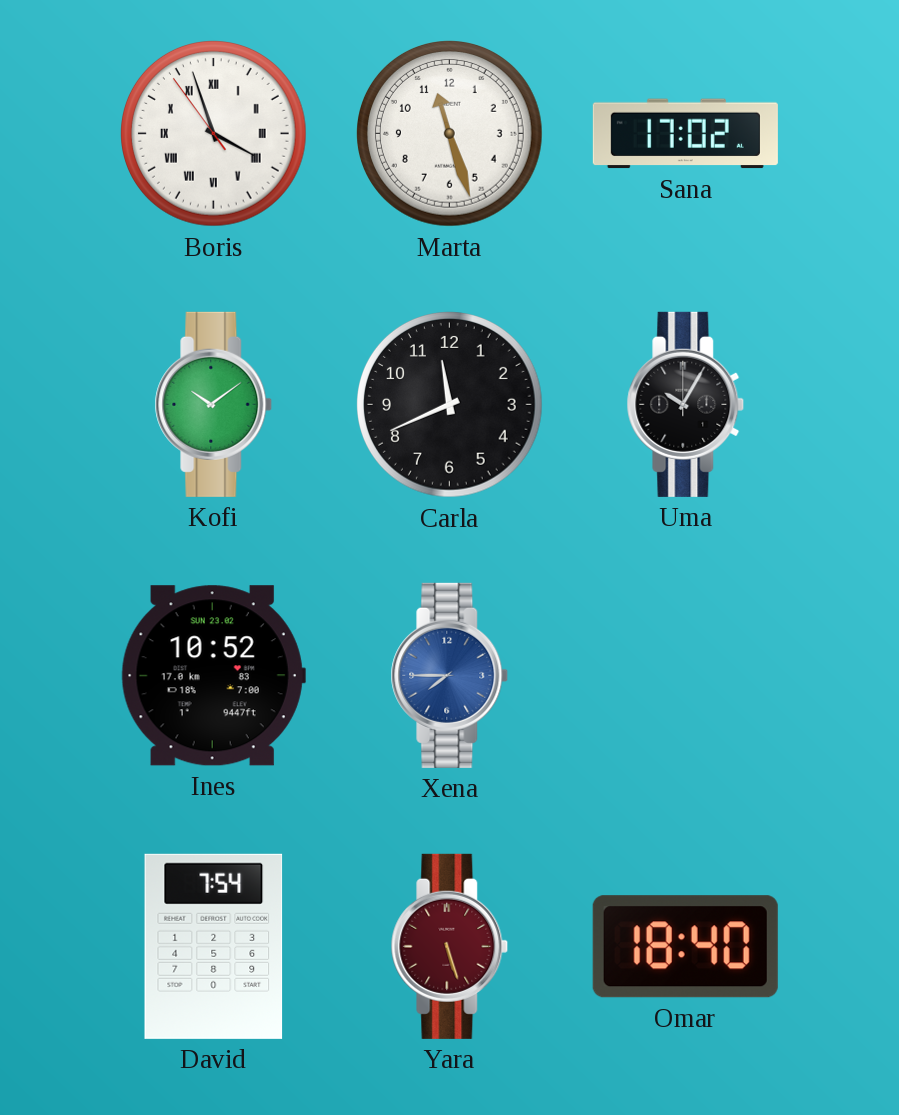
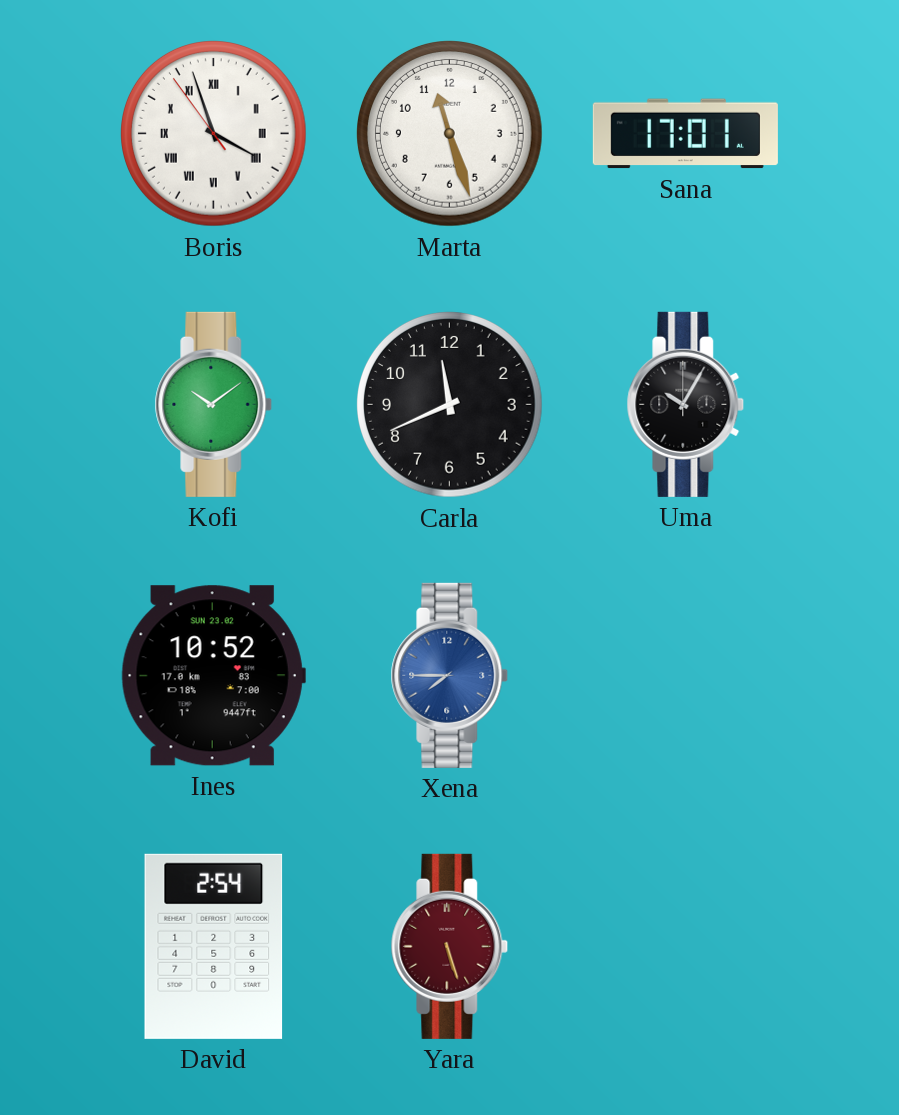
Sana: 17:02 -> 17:01
David: 7:54 -> 2:54
Omar: 18:40 -> none
